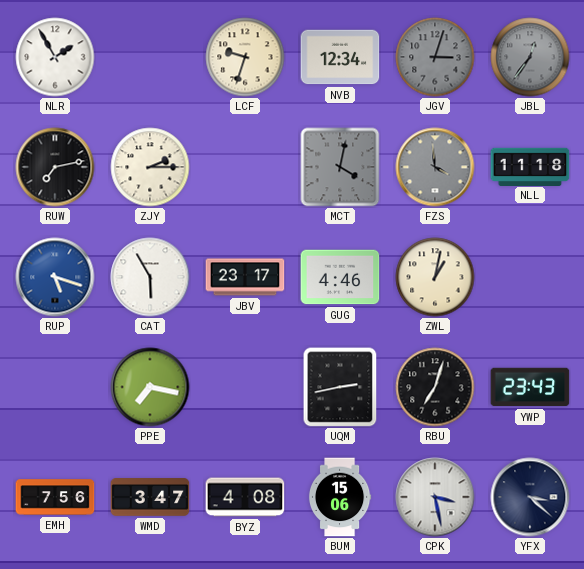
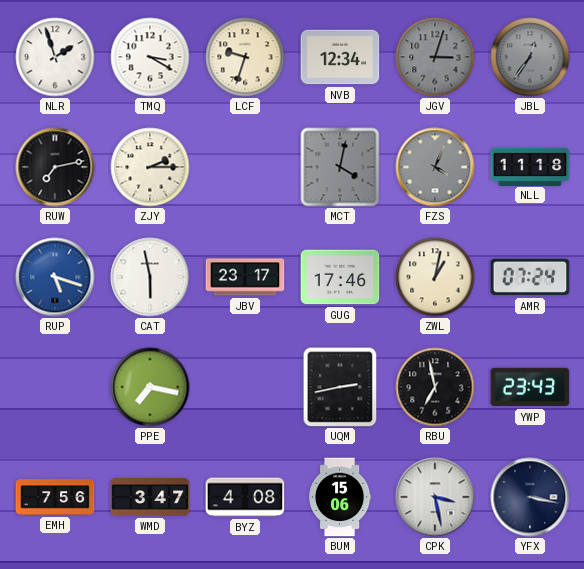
NLR: 1:55 -> 1:57
TMQ: none -> 3:20
FZS: 3:59 -> 4:04
CAT: 5:55 -> 5:58
GUG: 4:46 -> 17:46
AMR: none -> 07:24
RBU: 7:03 -> 6:58
YFX: 3:22 -> 3:17
